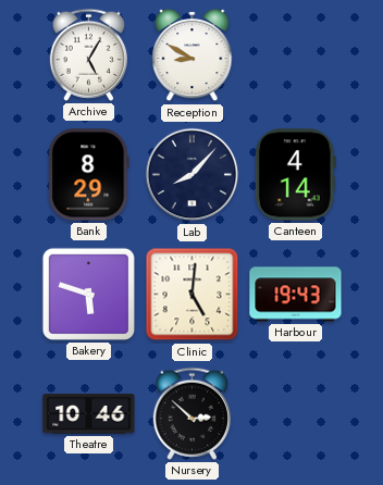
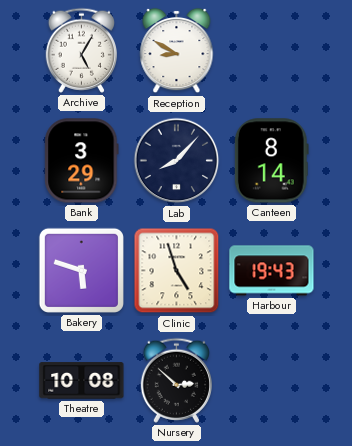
Bank: 8:29 -> 3:29
Canteen: 4:14 -> 8:14
Clinic: 5:01 -> 4:57
Theatre: 10:46 -> 10:08
